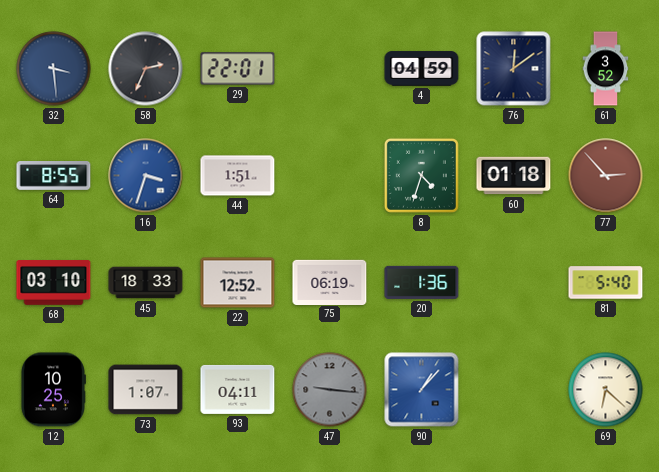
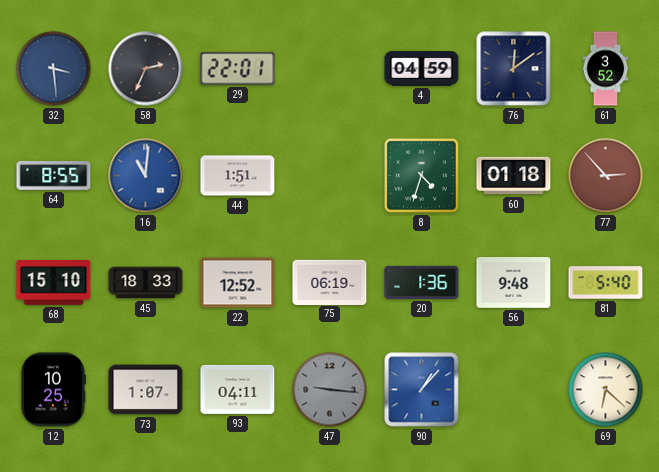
16: 3:33 -> 11:01
68: 03:10 -> 15:10
56: none -> 9:48
